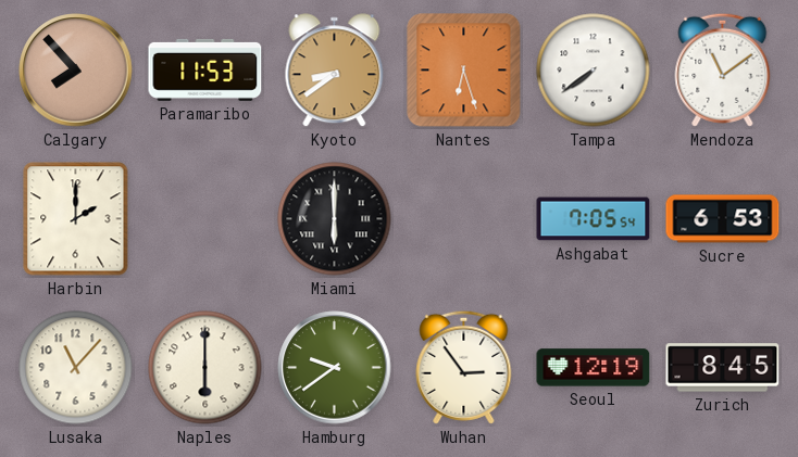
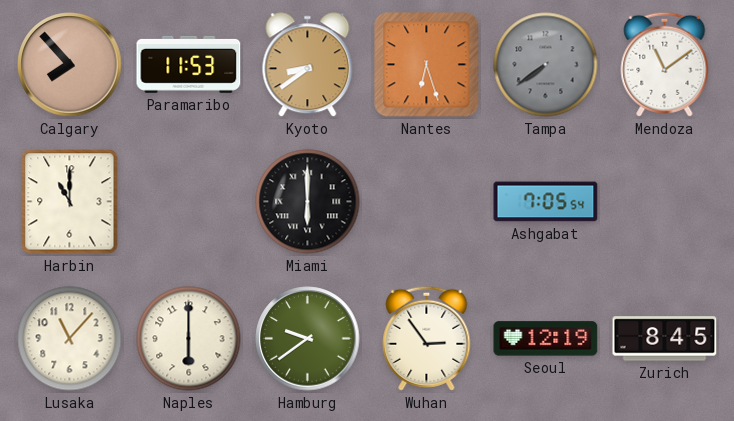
Tampa dial: white -> grey
Harbin: 2:00 -> 11:00
Sucre: 6:53 -> none
